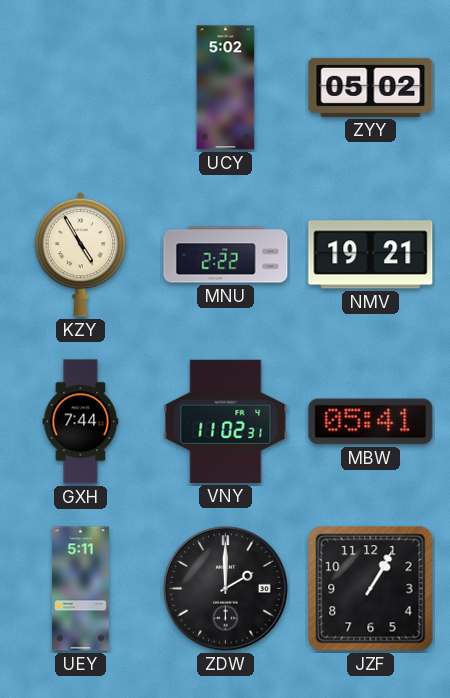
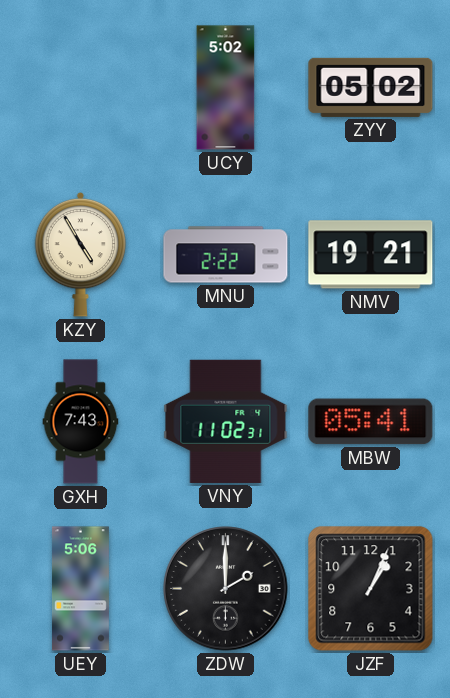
GXH: 7:44 -> 7:43
UEY: 5:11 -> 5:06
JZF: 1:05 -> 1:04
